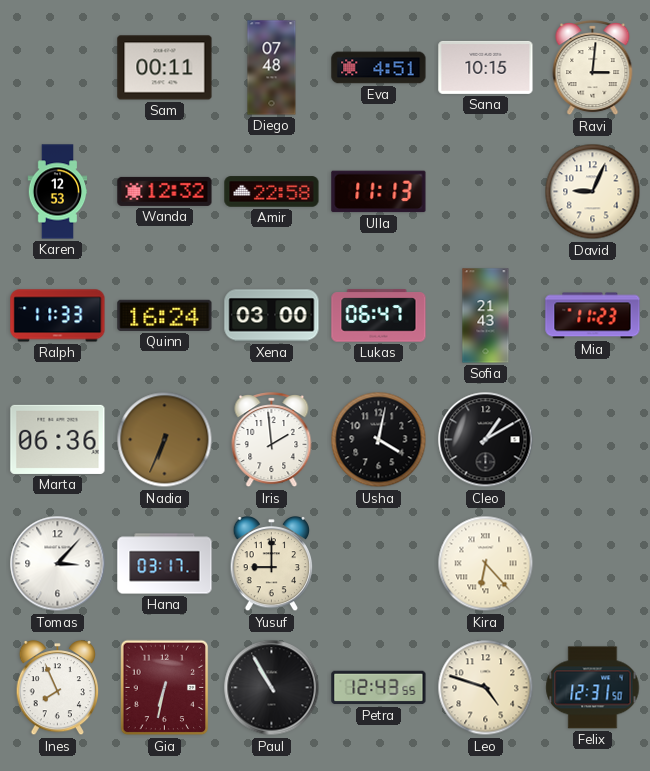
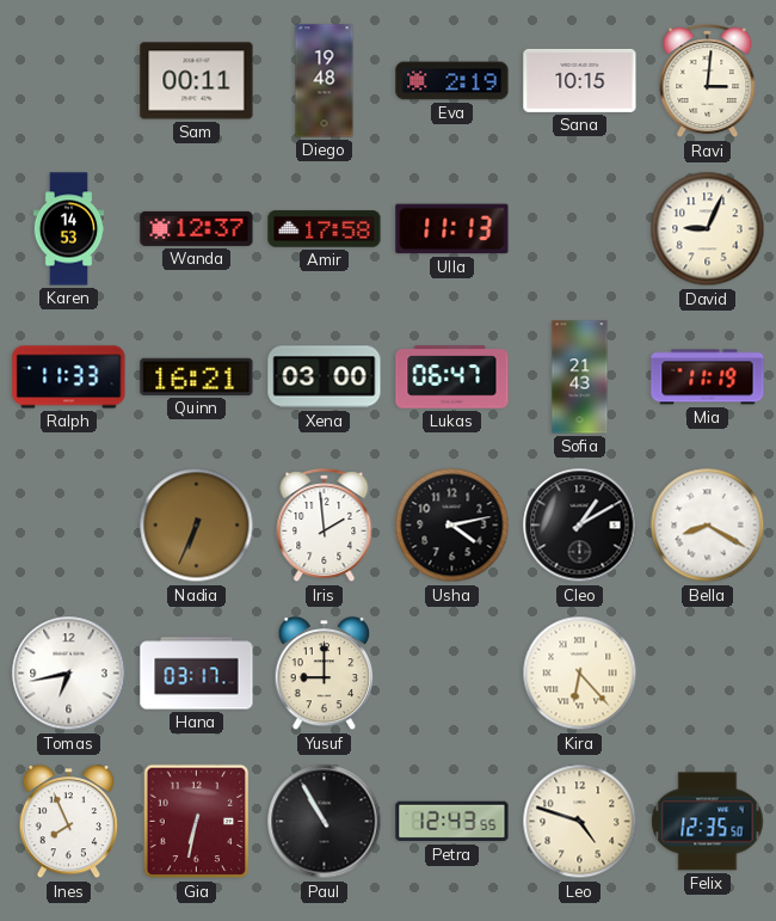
Diego: 07:48 -> 19:48
Eva: 4:51 -> 2:19
Karen: 12:53 -> 14:53
Wanda: 12:32 -> 12:37
Amir: 22:58 -> 17:58
Quinn: 16:24 -> 16:21
Mia: 11:23 -> 11:19
Marta: 06:36 -> none
Usha: 4:02 -> 4:13
Bella: none -> 8:20
Tomas: 3:07 -> 6:43
Felix: 12:31 -> 12:35
